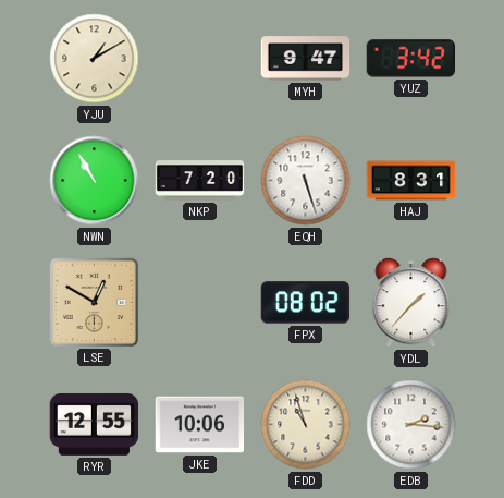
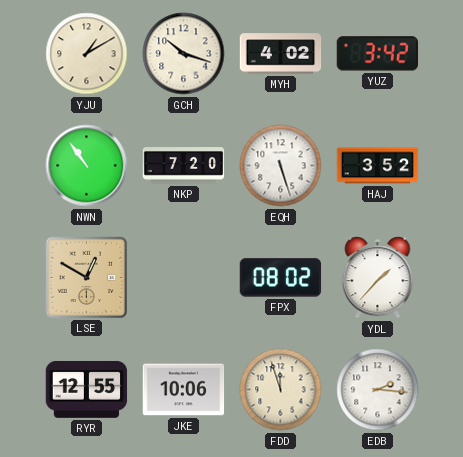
GCH: none -> 10:18
MYH: 9:47 -> 4:02
NWN: 10:55 -> 10:54
HAJ: 8:31 -> 3:52
FDD: 10:57 -> 11:57
